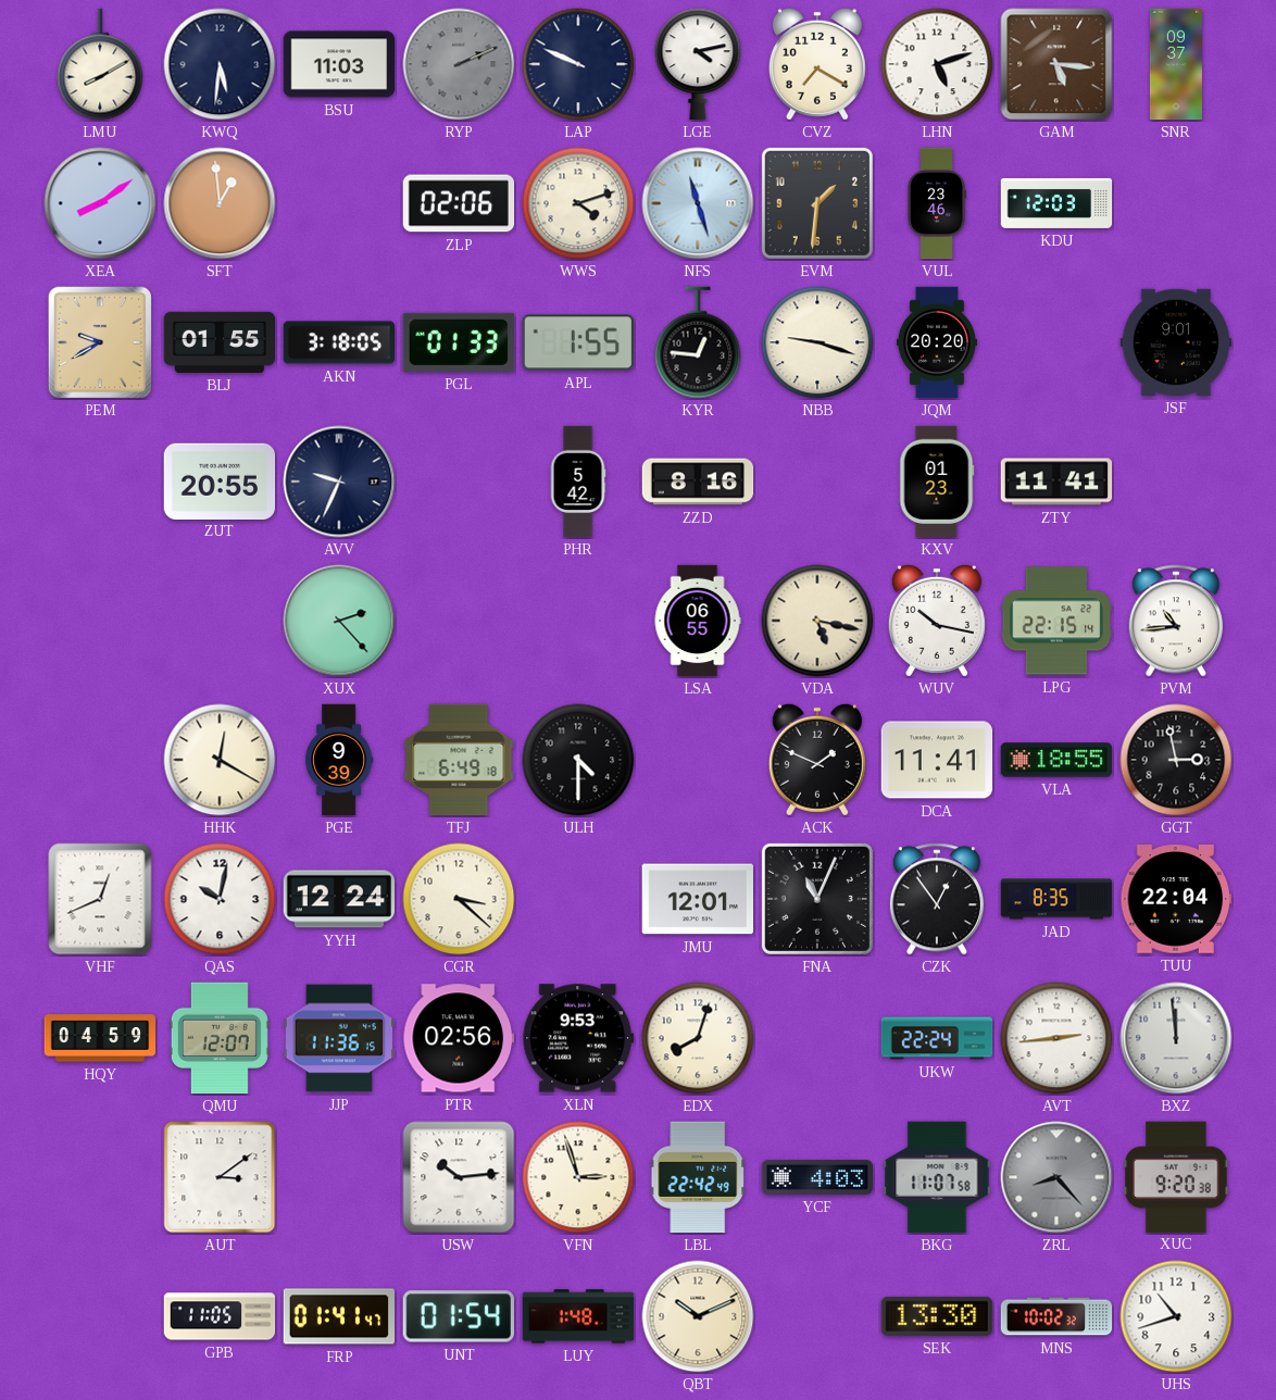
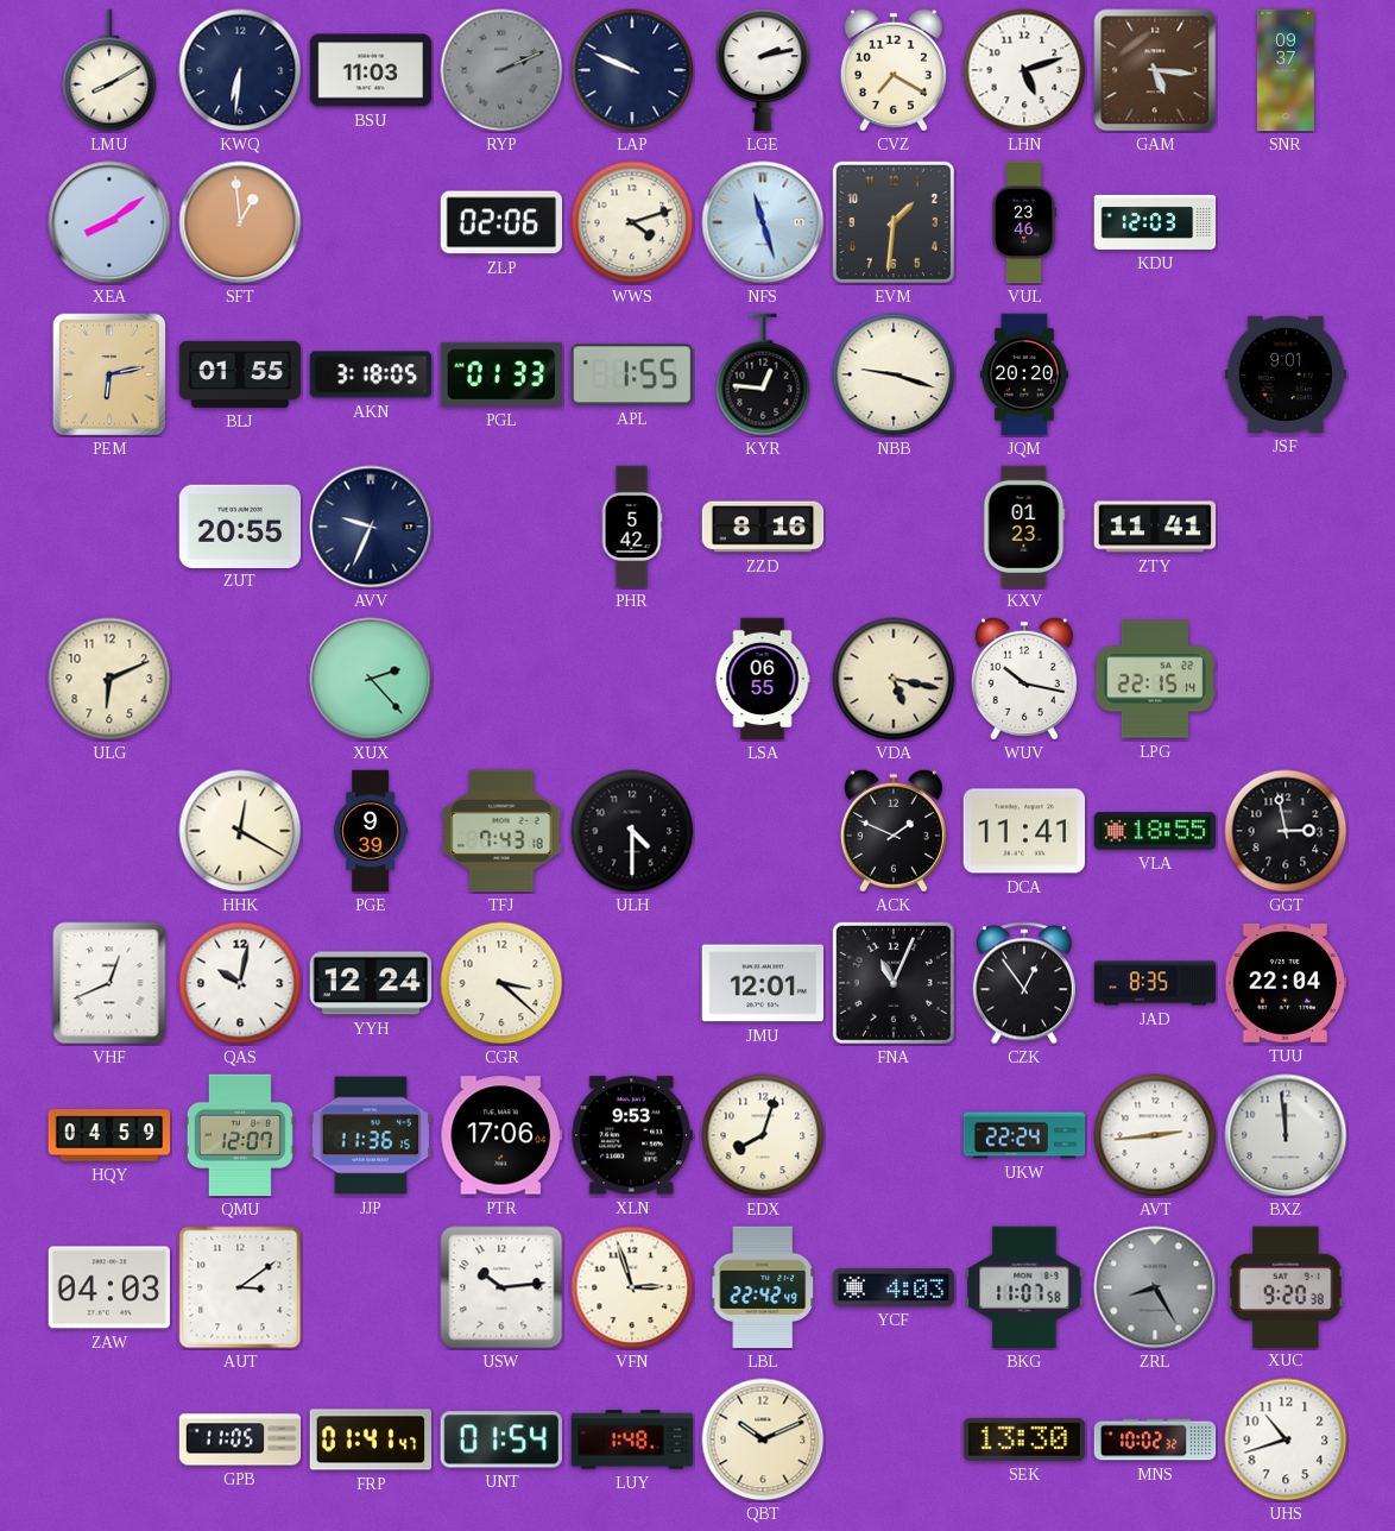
KWQ: 5:31 -> 6:31
LGE: 4:13 -> 2:13
PEM: 9:40 -> 6:13
ULG: none -> 6:11
PVM: 10:44 -> none
TFJ: 6:49 -> 7:43
PTR: 02:56 -> 17:06
ZAW: none -> 04:03
ZRL: 8:23 -> 8:25
